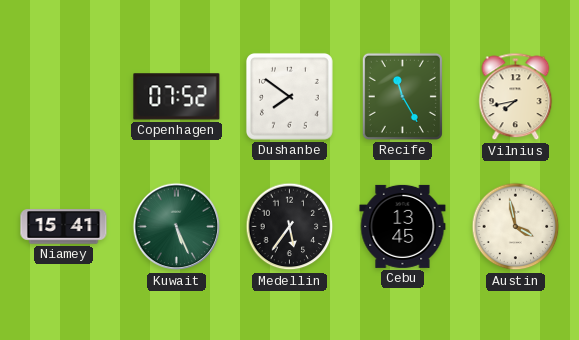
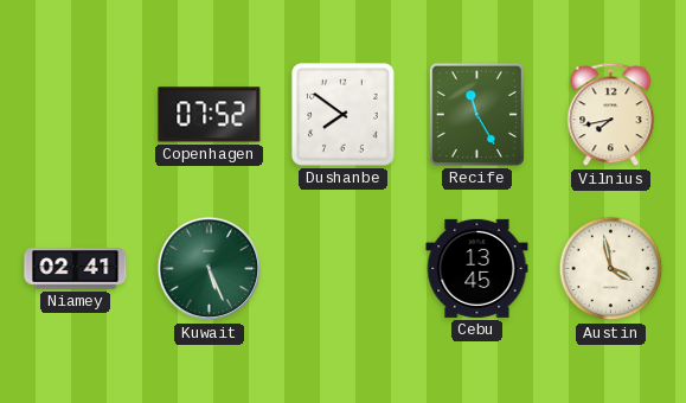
Niamey: 15:41 -> 02:41
Medellin: 5:36 -> none
